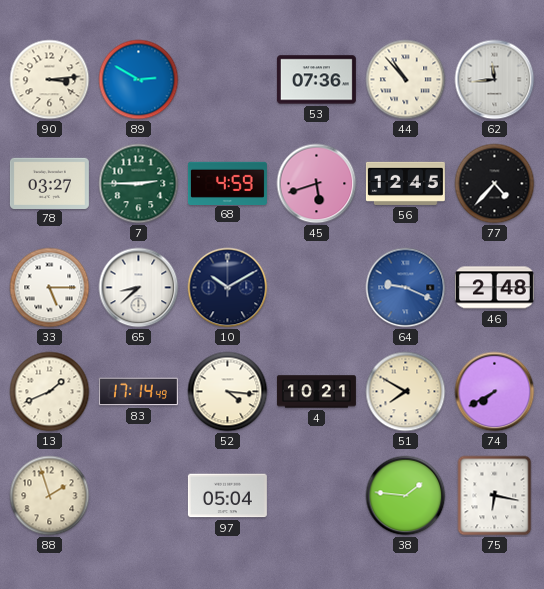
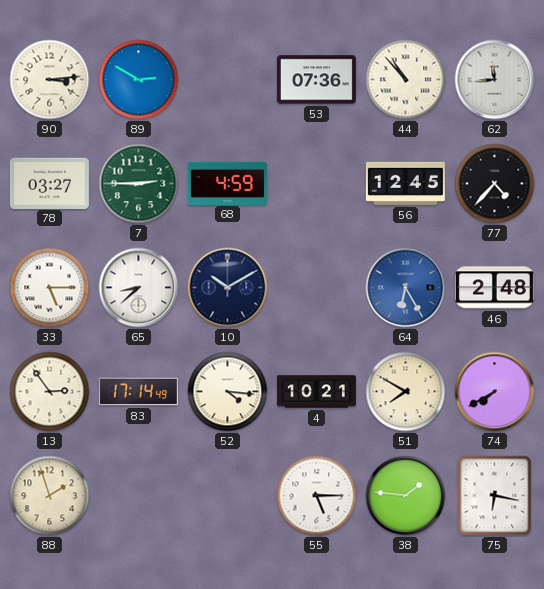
45: 5:42 -> none
64: 9:19 -> 6:25
13: 1:41 -> 2:54
97: 05:04 -> none
55: none -> 5:15
